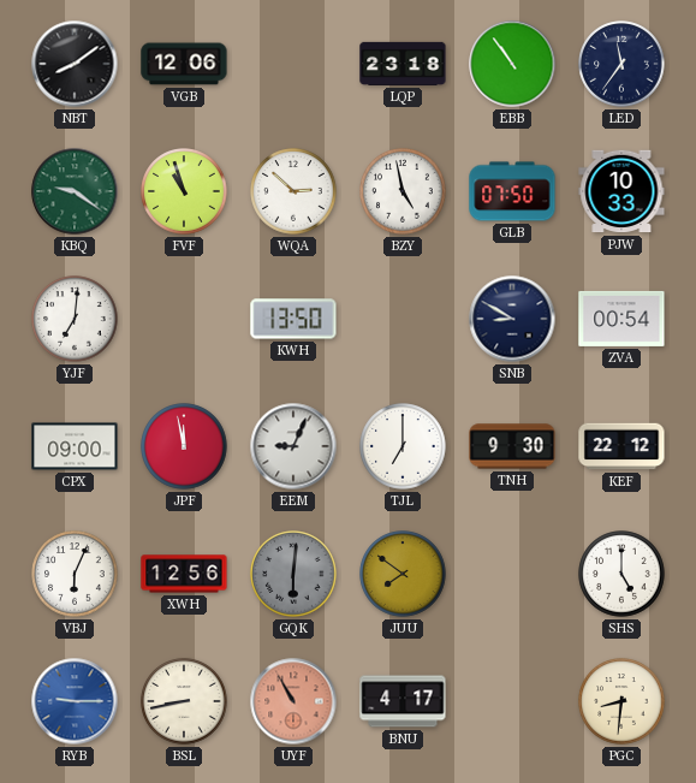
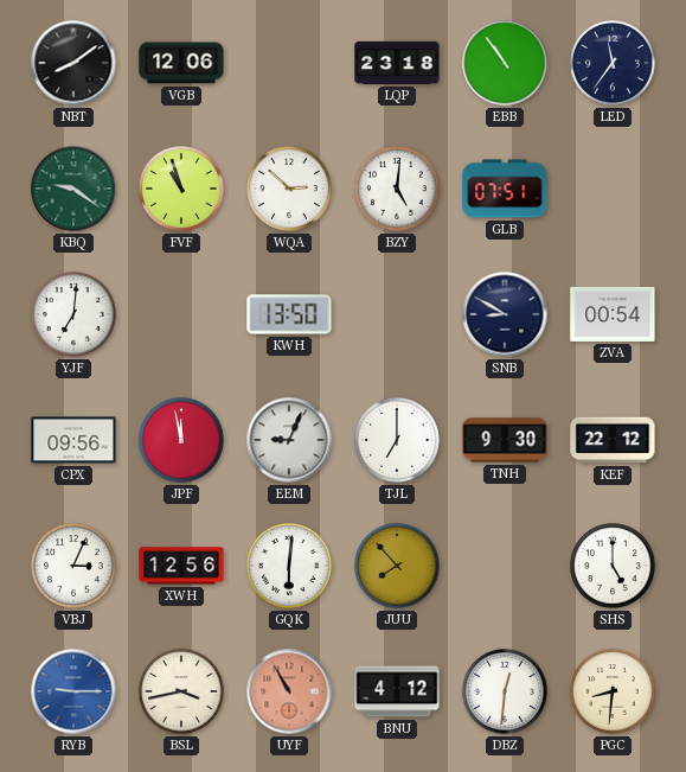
BZY: 4:58 -> 5:01
GLB: 07:50 -> 07:51
PJW: 10:33 -> none
CPX: 09:00 -> 09:56
VBJ: 6:04 -> 3:04
GQK dial: grey -> white
JUU: 7:51 -> 7:53
BSL: 8:43 -> 3:43
BNU: 4:17 -> 4:12
DBZ: none -> 12:31
